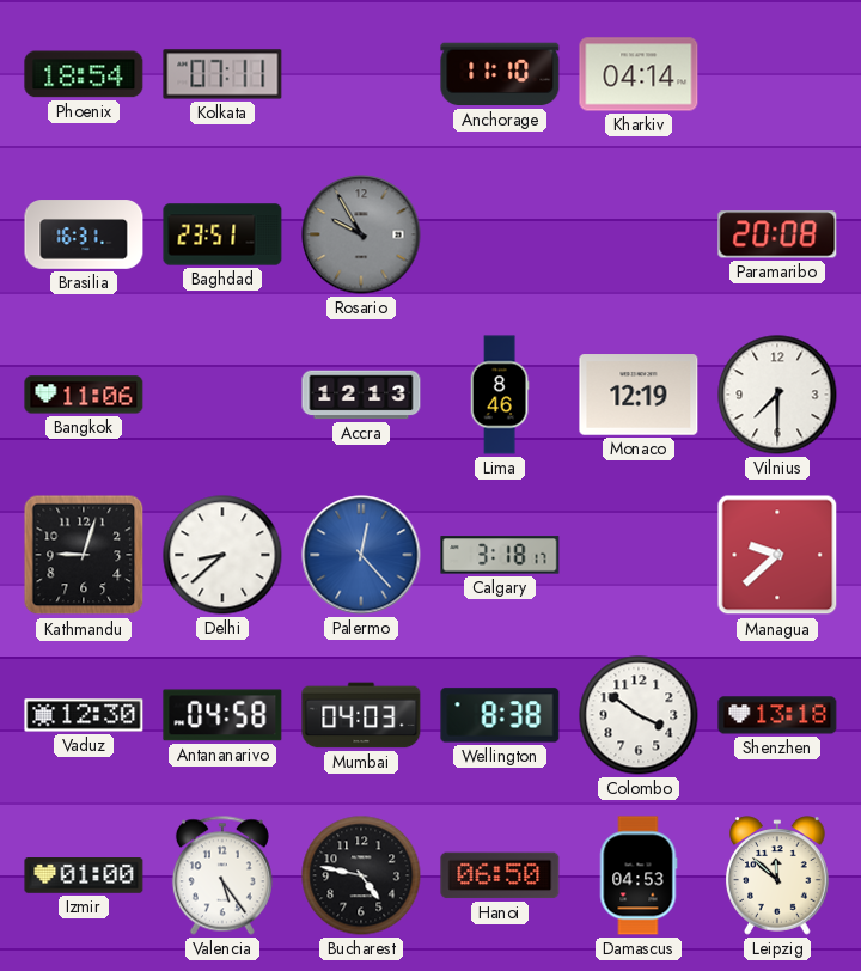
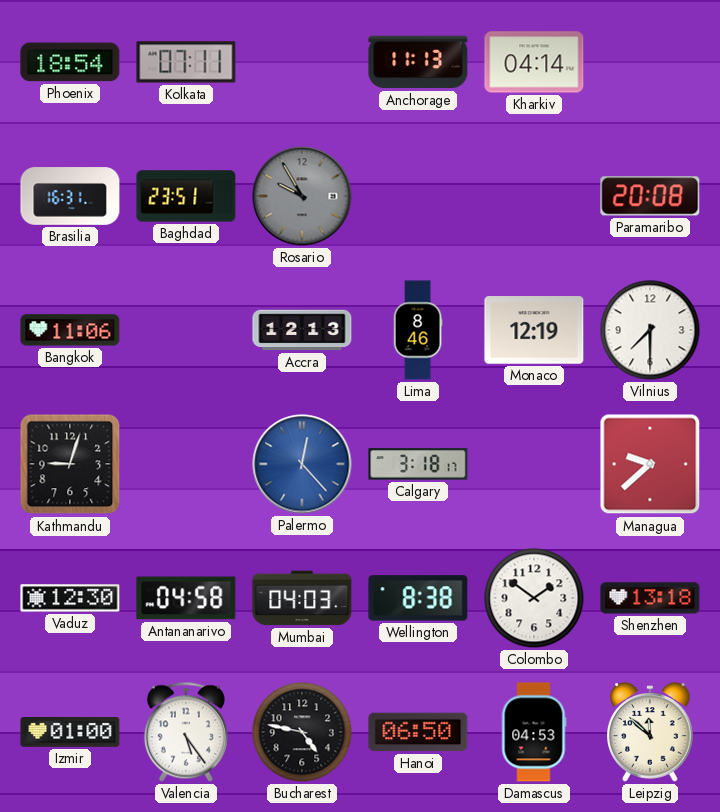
Anchorage: 11:10 -> 11:13
Delhi: 8:38 -> none
Colombo: 3:51 -> 1:51
